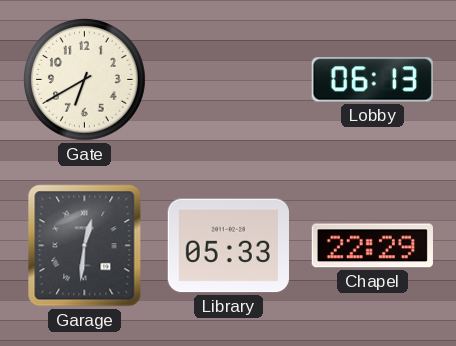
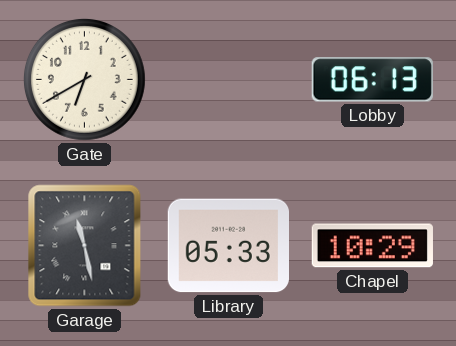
Garage: 12:31 -> 11:28
Chapel: 22:29 -> 10:29
